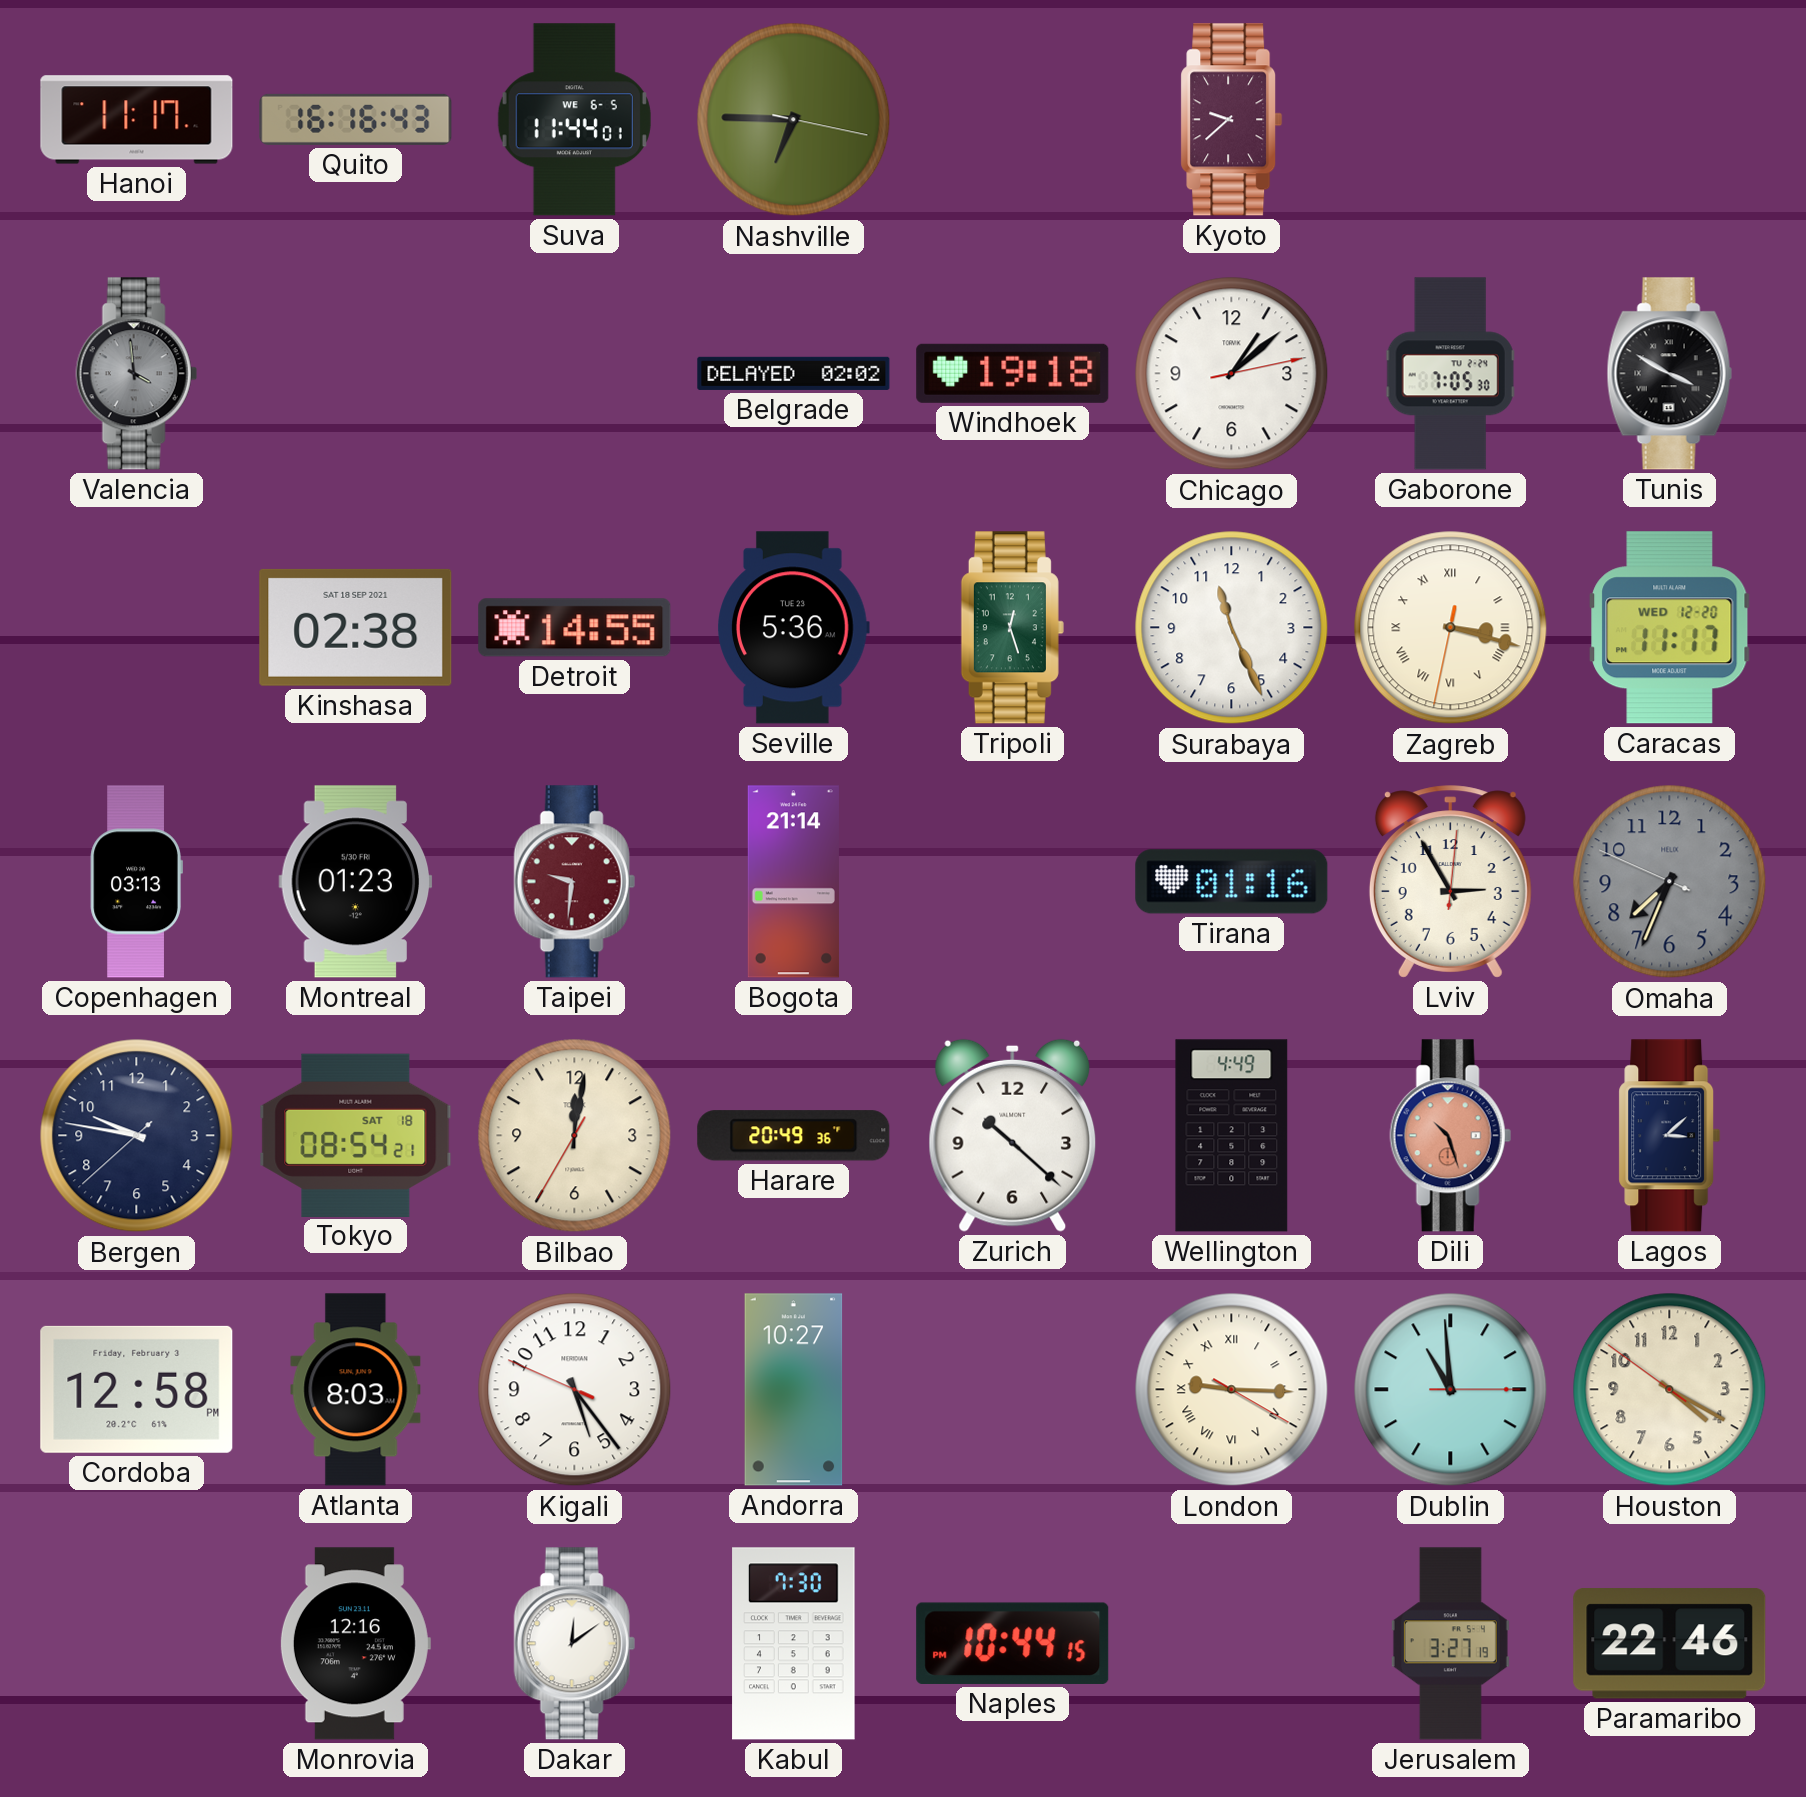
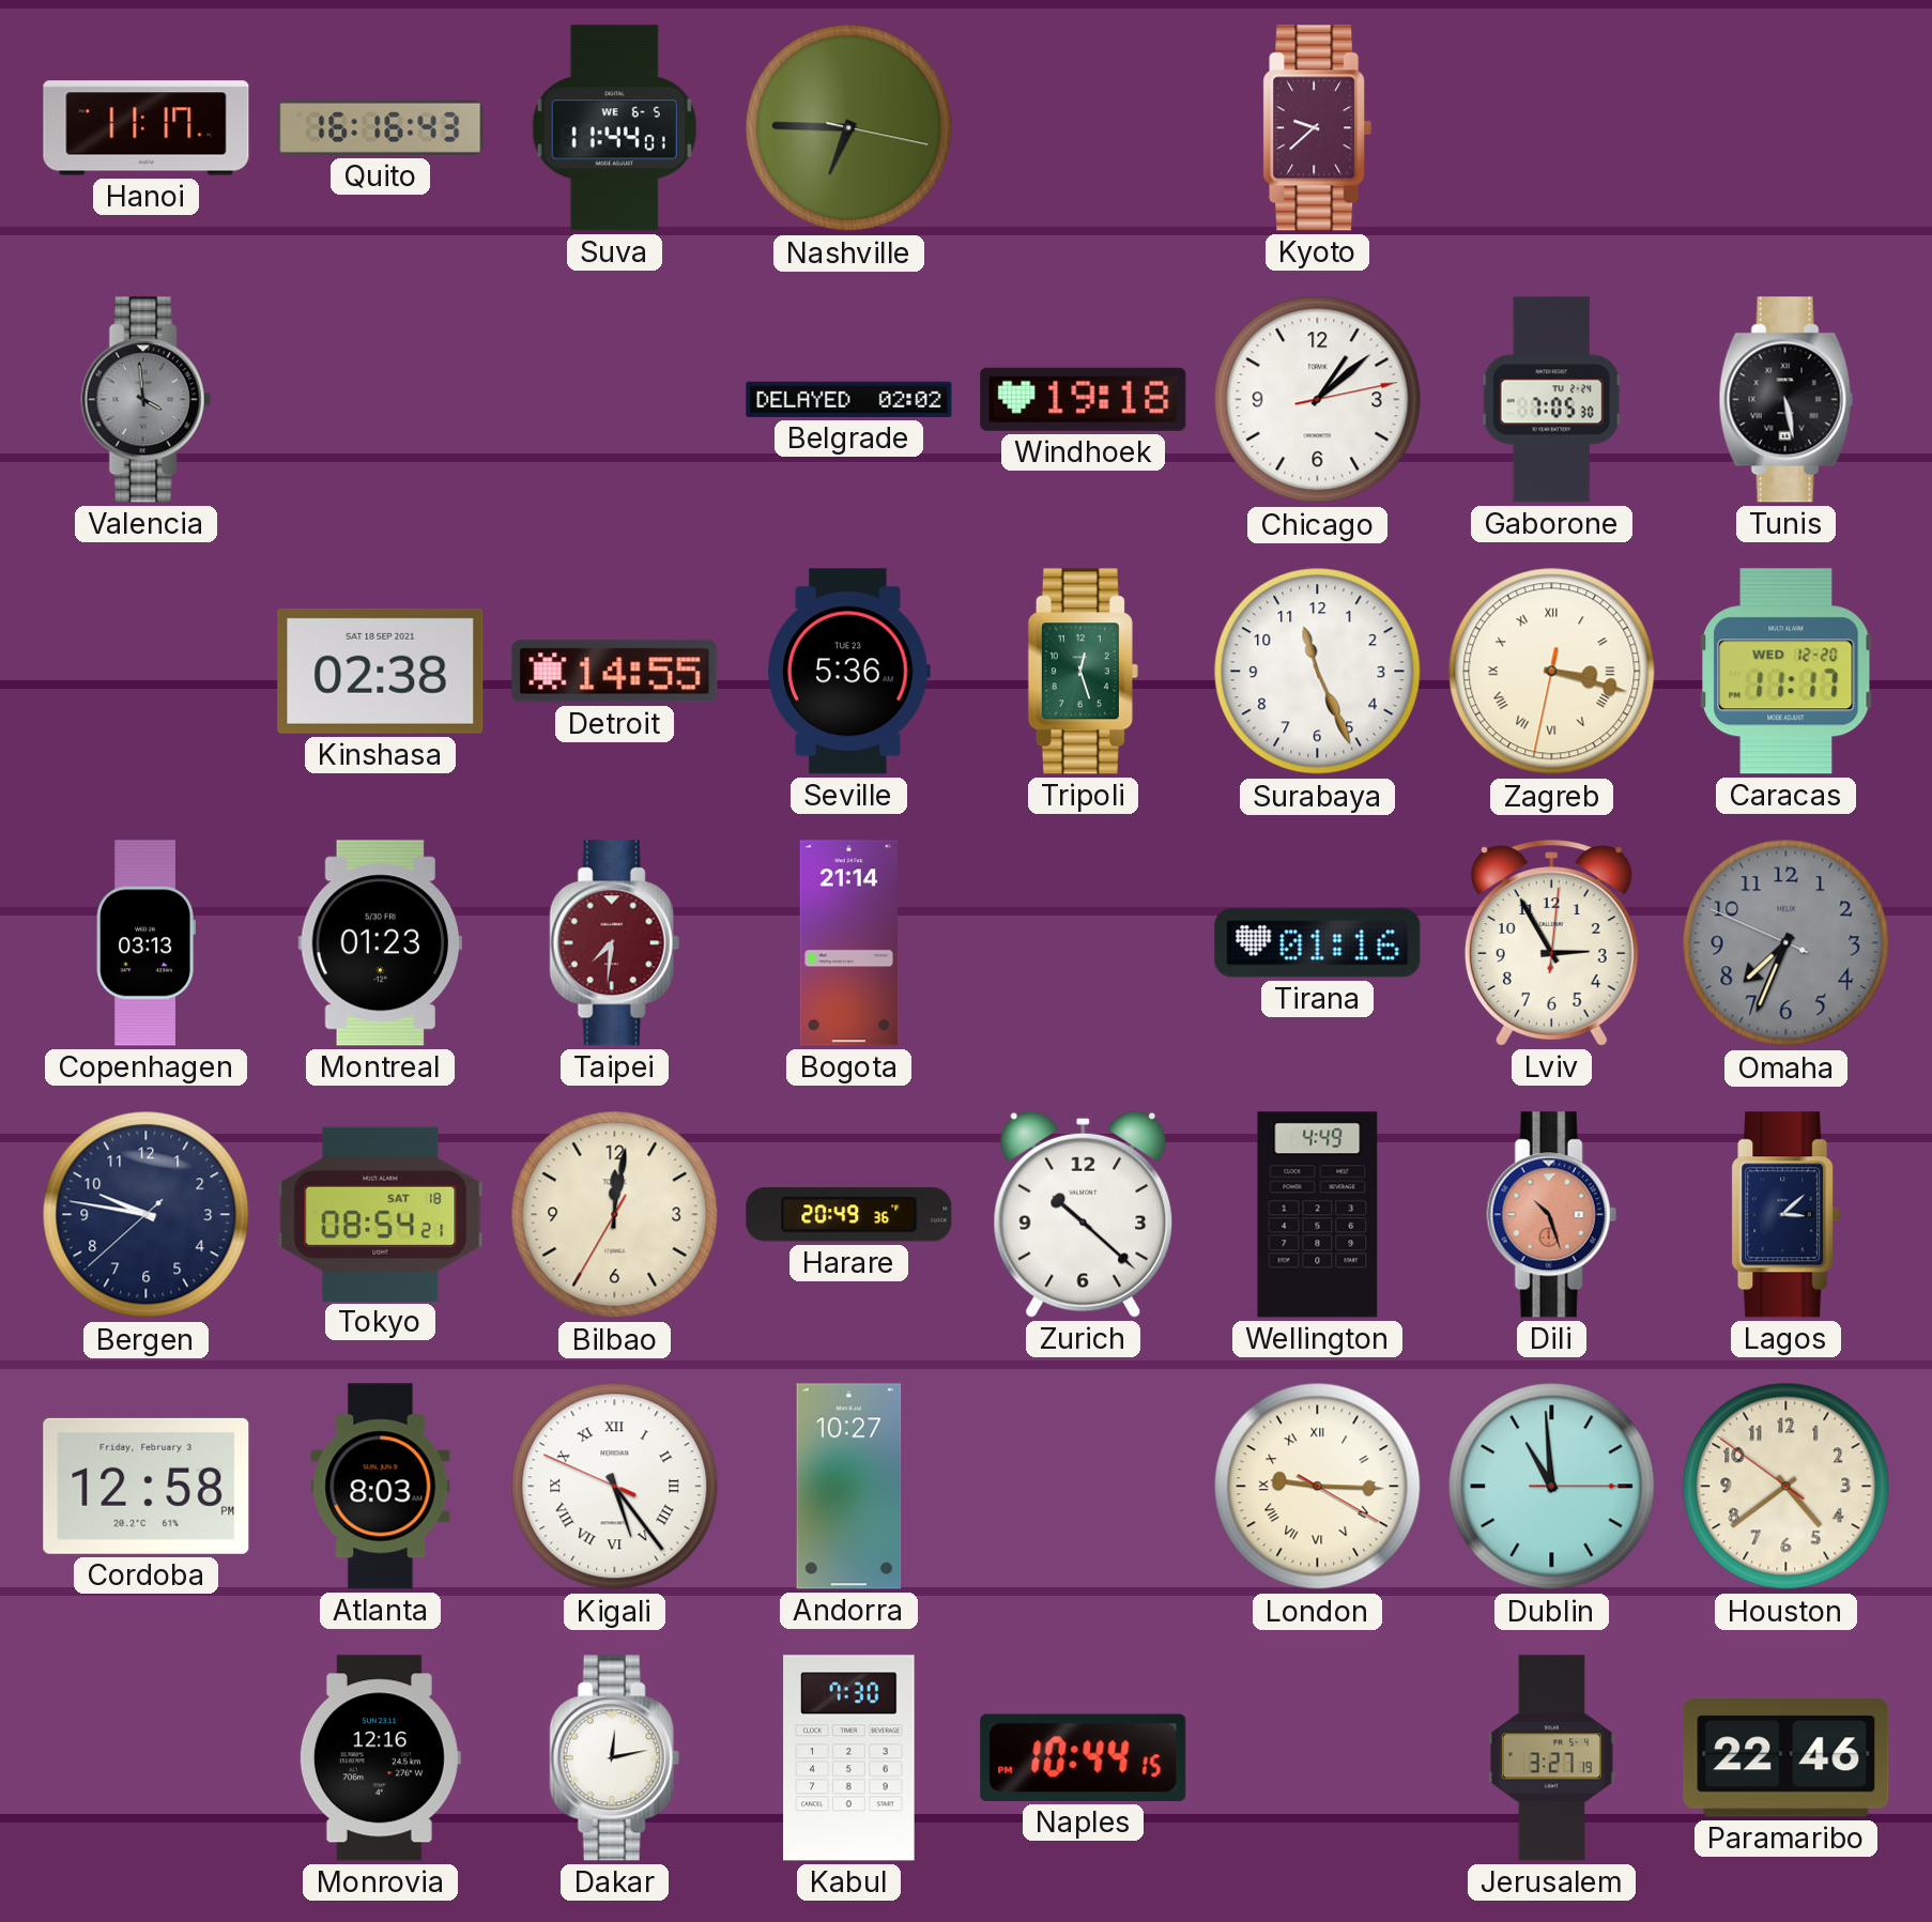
Tunis: 3:50 -> 5:28
Taipei: 9:31 -> 7:31
Kigali numerals: Arabic -> Roman
Houston: 4:19 -> 4:38
Dakar: 12:09 -> 12:13
